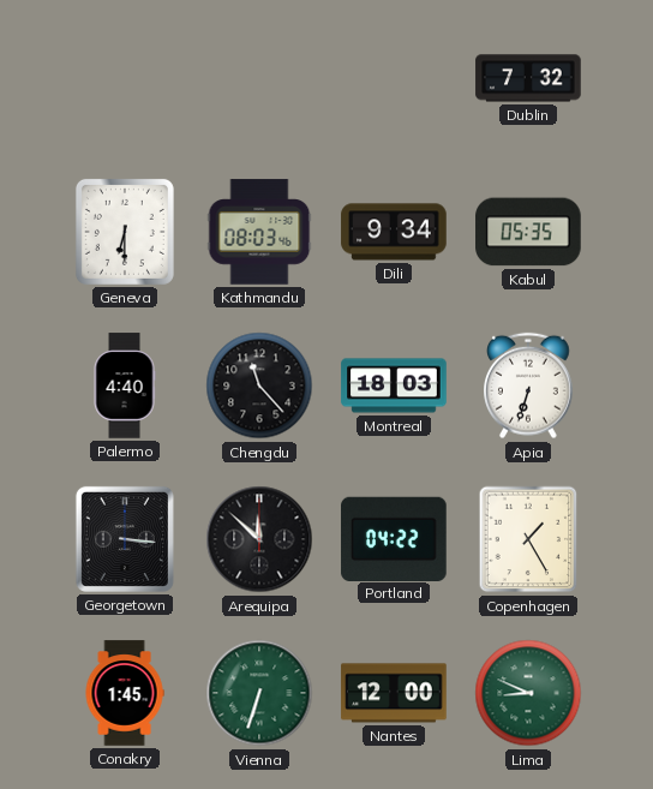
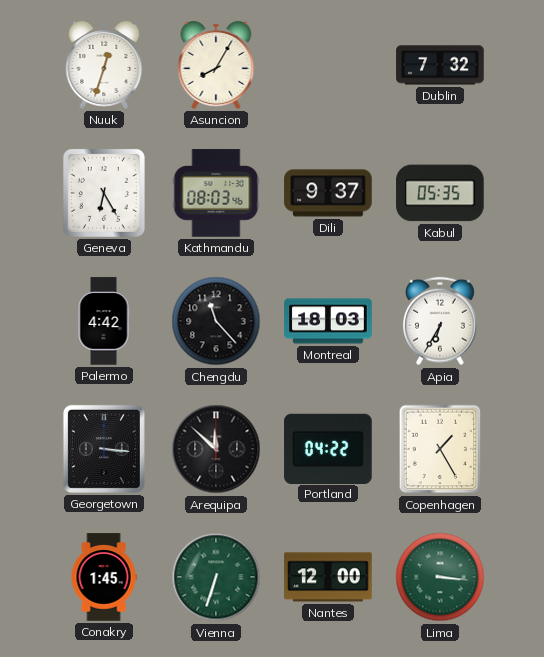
Nuuk: none -> 12:33
Asuncion: none -> 8:05
Geneva: 6:30 -> 6:25
Dili: 9:34 -> 9:37
Palermo: 4:40 -> 4:42
Apia: 6:33 -> 6:35
Lima: 8:49 -> 3:16
